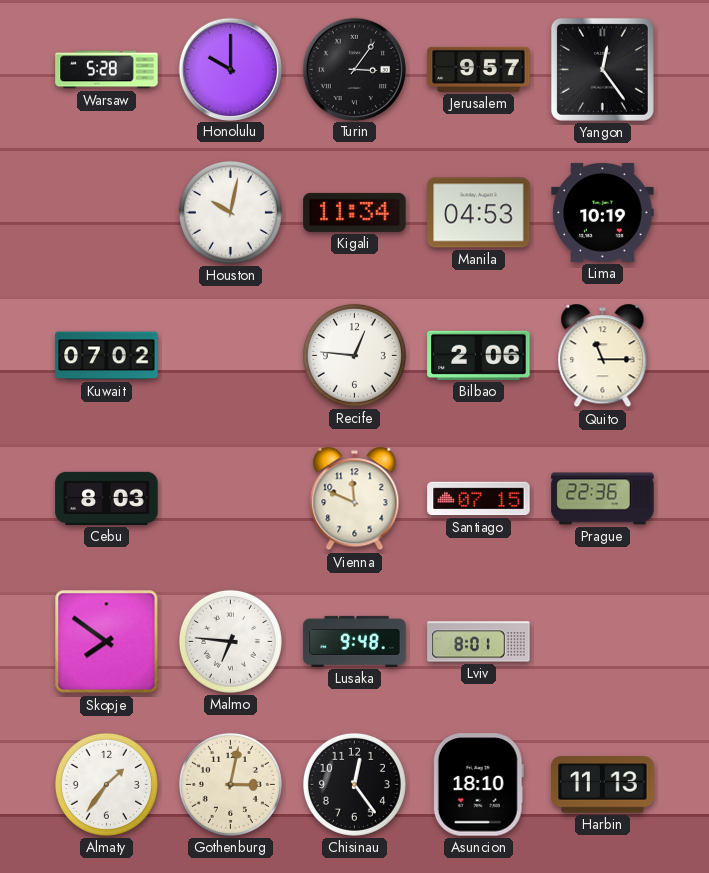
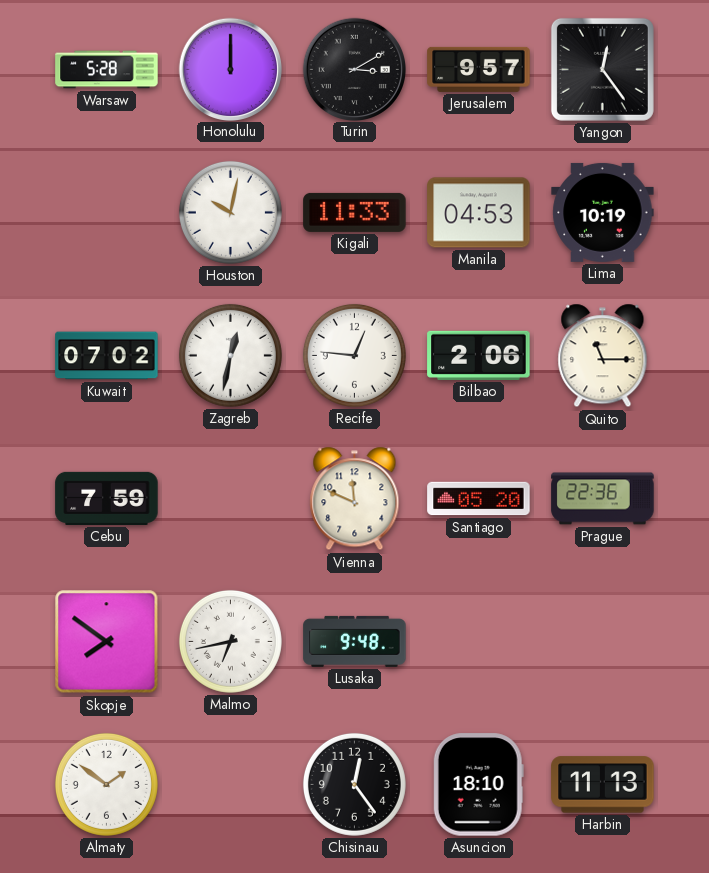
Honolulu: 10:00 -> 12:00
Turin: 3:06 -> 3:10
Kigali: 11:34 -> 11:33
Zagreb: none -> 12:32
Cebu: 8:03 -> 7:59
Santiago: 07:15 -> 05:20
Malmo: 6:46 -> 6:43
Lviv: 8:01 -> none
Almaty: 1:36 -> 1:51
Gothenburg: 3:02 -> none
